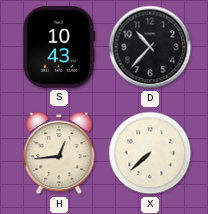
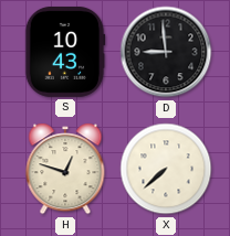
D: 10:37 -> 8:59
H: 12:44 -> 12:48
